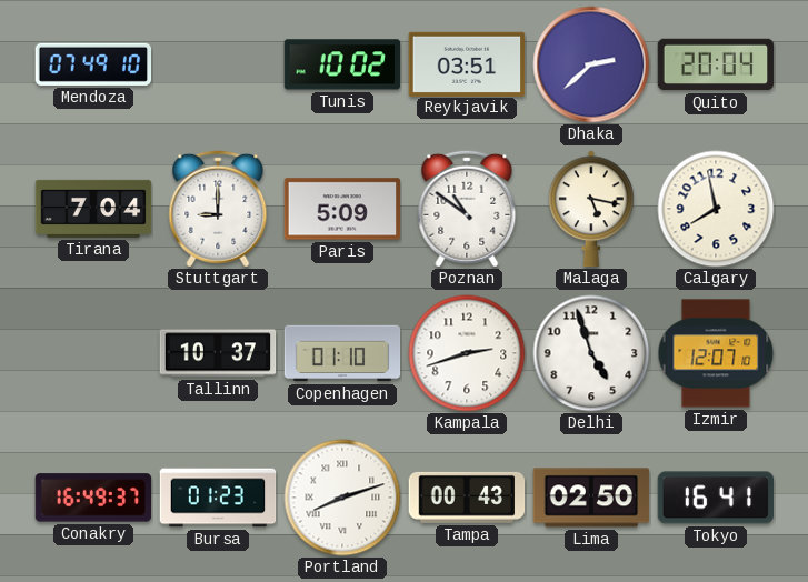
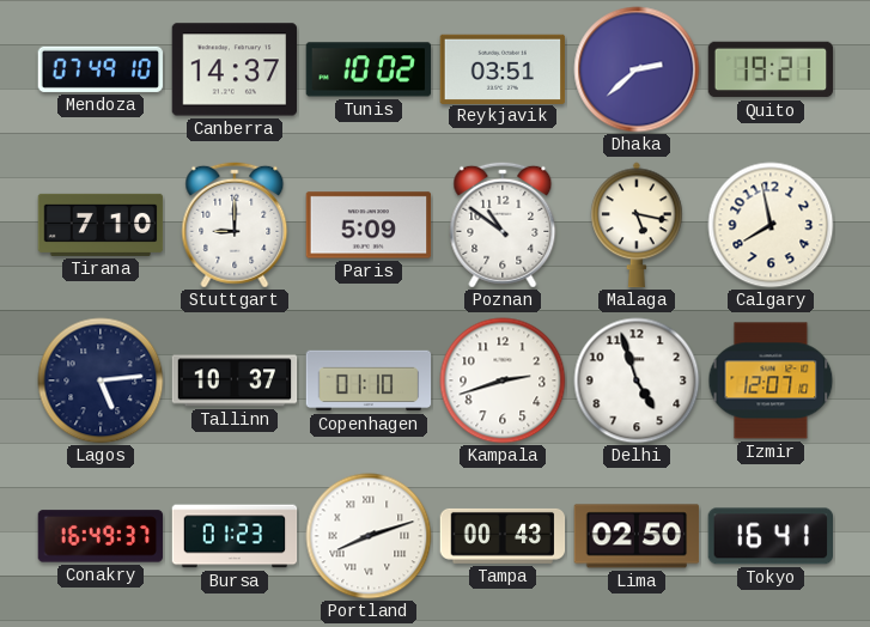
Canberra: none -> 14:37
Quito: 20:04 -> 19:21
Tirana: 7:04 -> 7:10
Lagos: none -> 5:14
